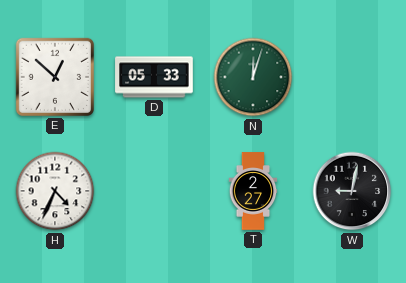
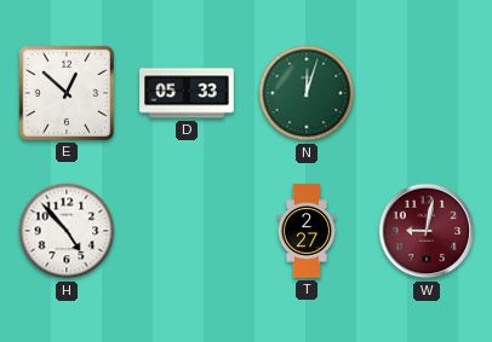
H: 4:34 -> 4:53
W dial: black -> burgundy
